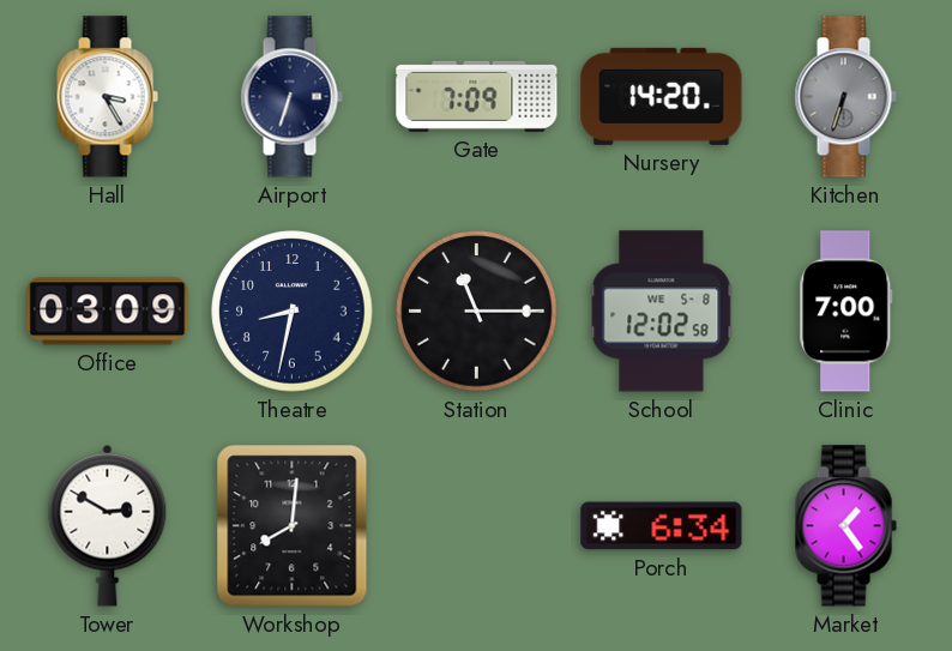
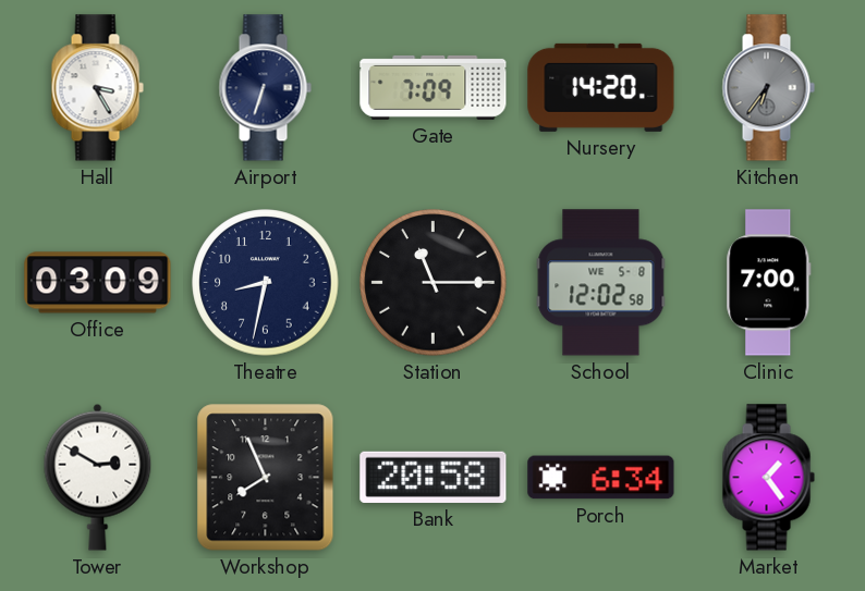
Kitchen: 6:33 -> 6:36
Workshop: 8:01 -> 7:56
Bank: none -> 20:58
